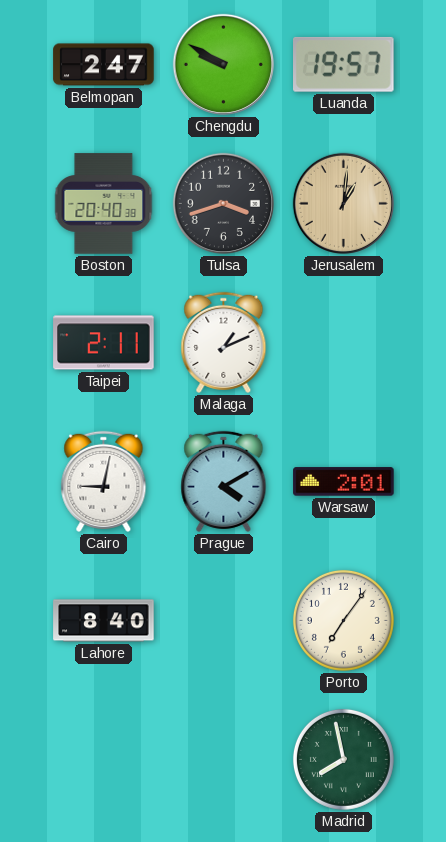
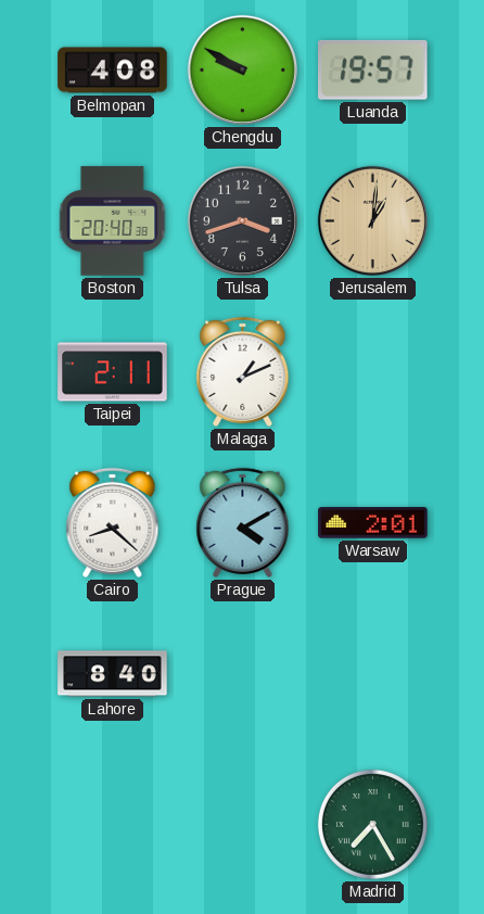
Belmopan: 2:47 -> 4:08
Cairo: 9:02 -> 8:22
Porto: 7:06 -> none
Madrid: 7:58 -> 7:25
